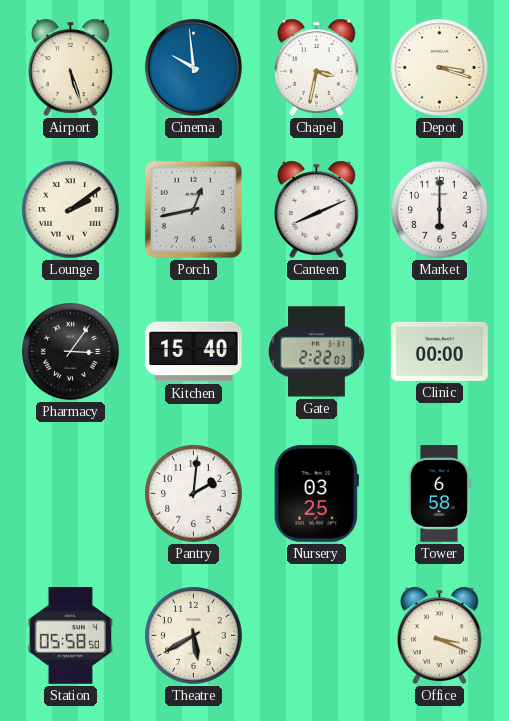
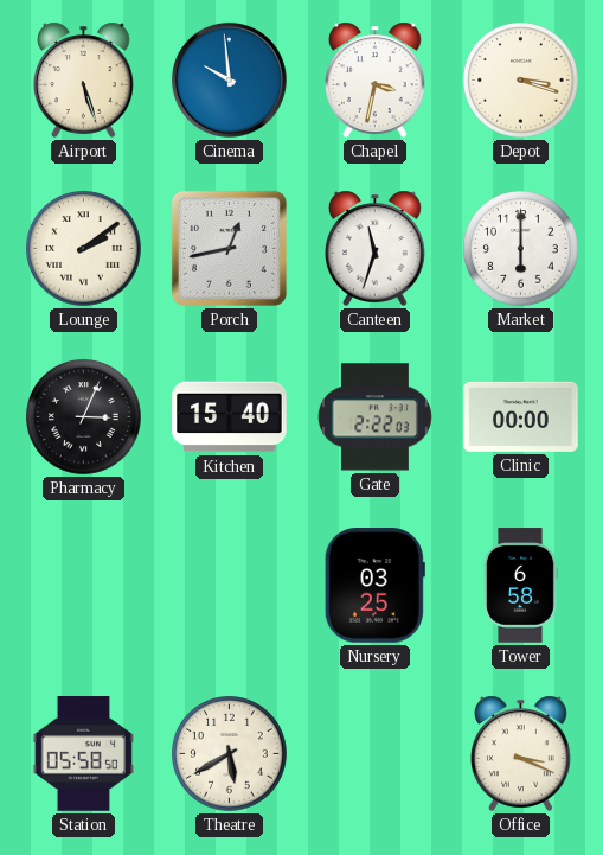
Canteen: 8:11 -> 11:33
Pharmacy: 3:06 -> 3:04
Pantry: 2:01 -> none
